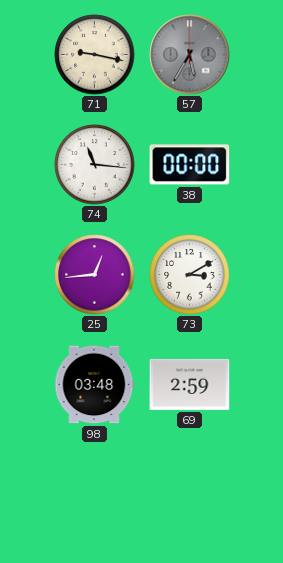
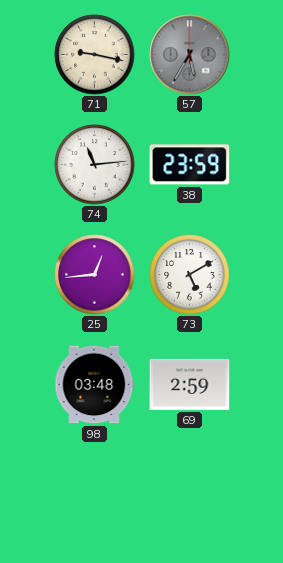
74: 11:16 -> 11:14
38: 00:00 -> 23:59
73: 3:10 -> 5:10
